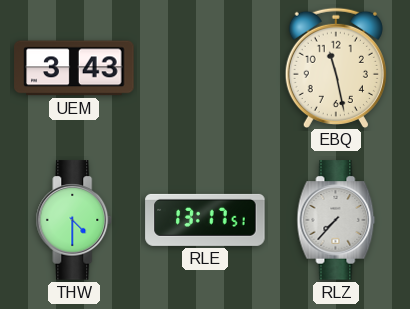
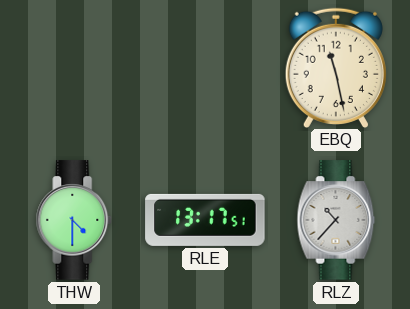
UEM: 3:43 -> none
RLZ: 7:37 -> 10:37
